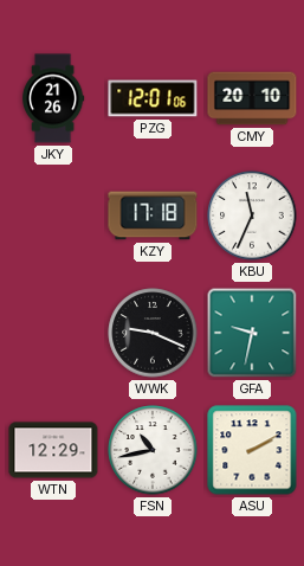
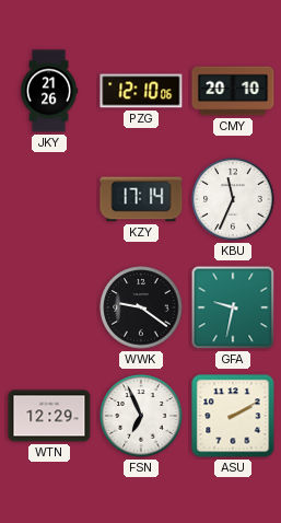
PZG: 12:01 -> 12:10
KZY: 17:18 -> 17:14
WWK: 9:19 -> 9:21
FSN: 10:43 -> 6:56
